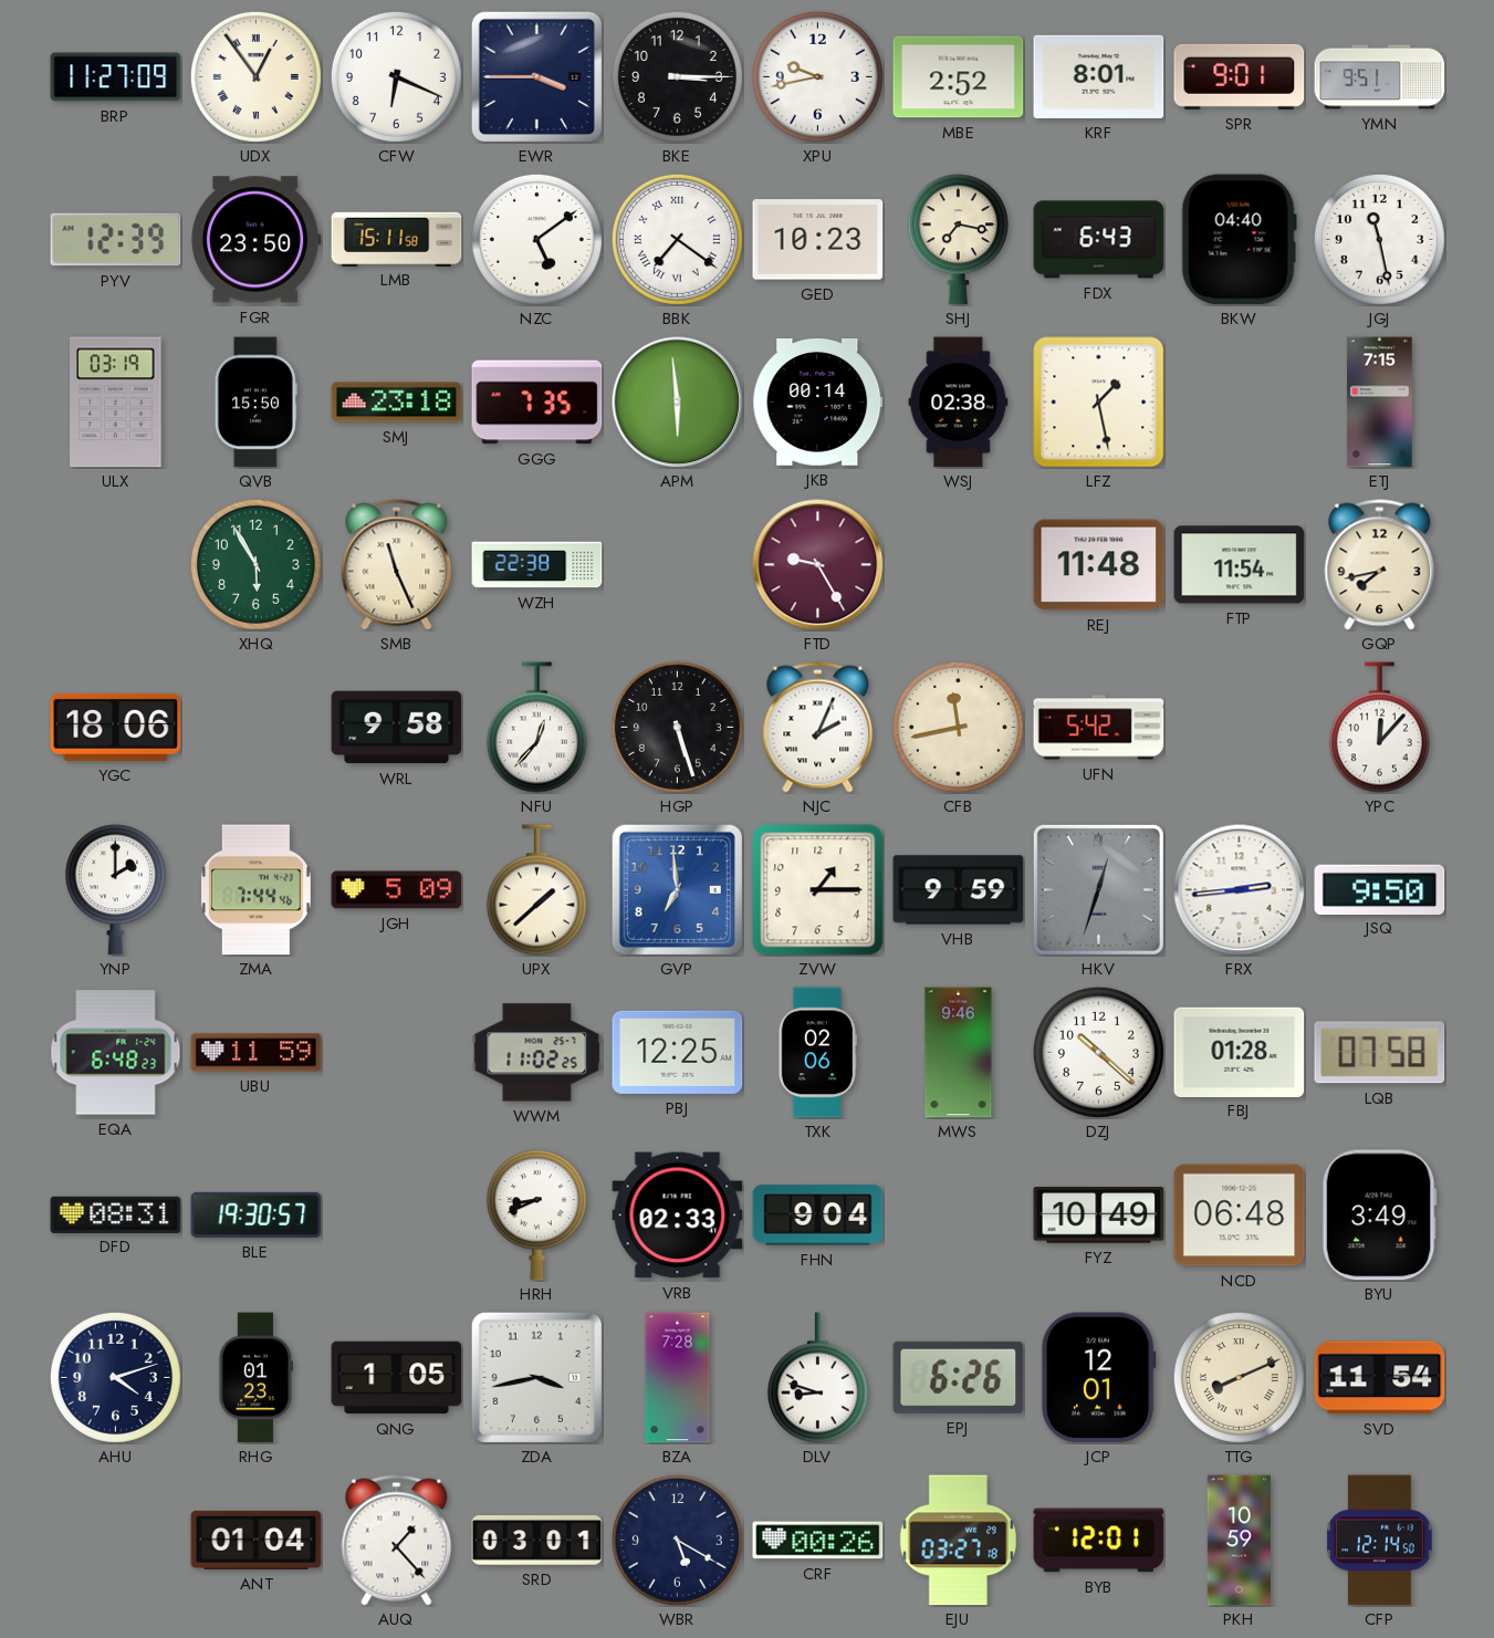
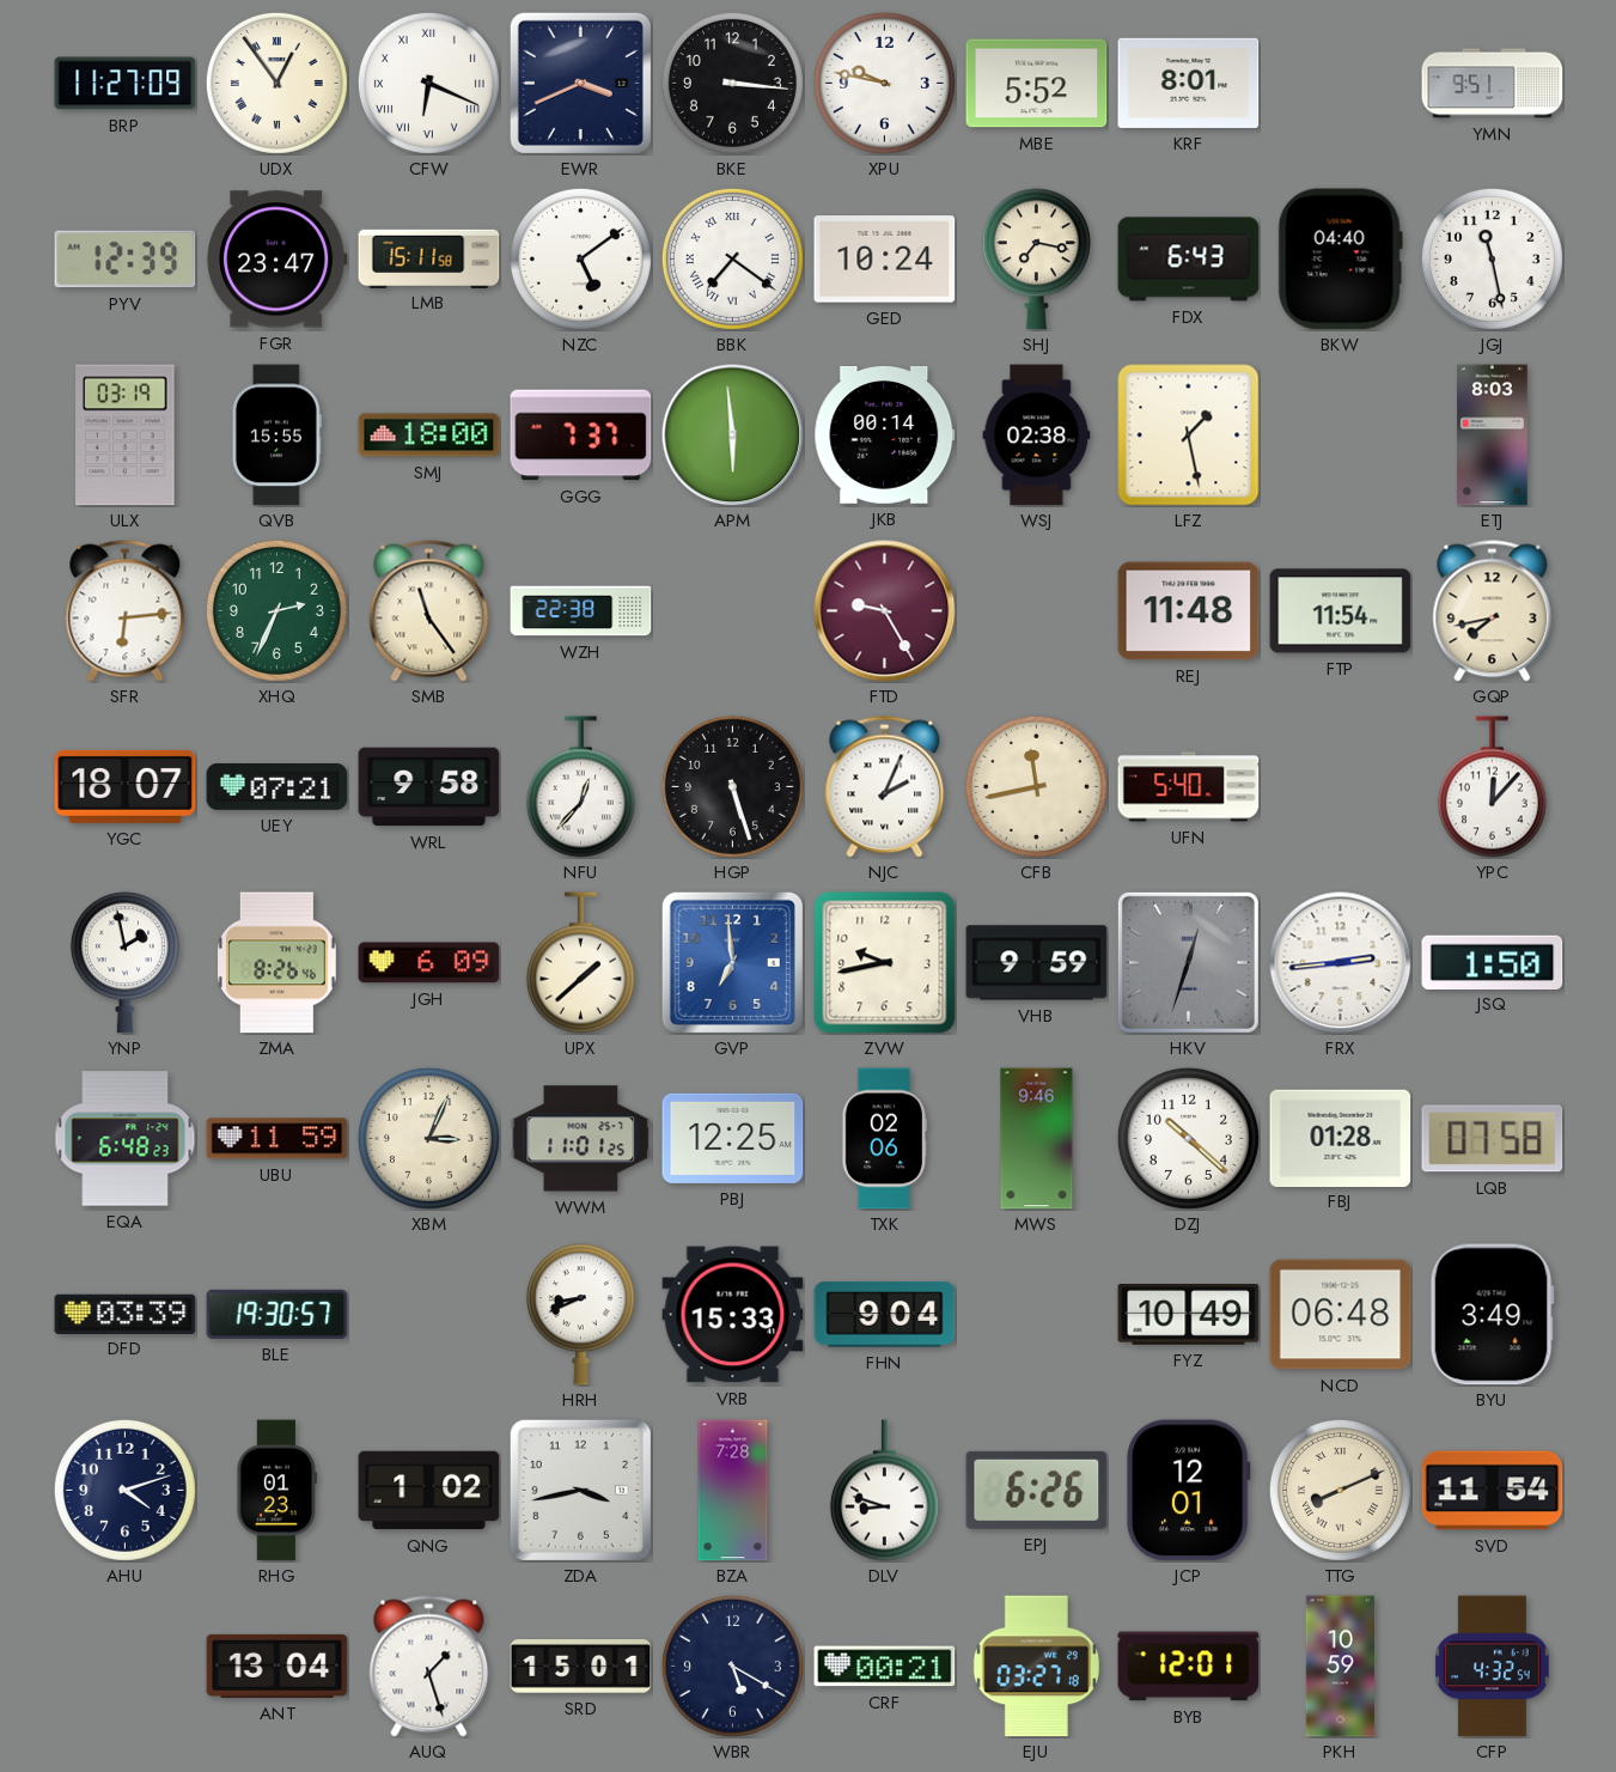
CFW numerals: Arabic -> Roman
EWR: 3:45 -> 3:41
BKE: 3:15 -> 3:16
XPU: 9:43 -> 9:47
MBE: 2:52 -> 5:52
SPR: 9:01 -> none
FGR: 23:50 -> 23:47
GED: 10:23 -> 10:24
QVB: 15:50 -> 15:55
SMJ: 23:18 -> 18:00
GGG: 7:35 -> 7:37
ETJ: 7:15 -> 8:03
SFR: none -> 6:14
XHQ: 5:55 -> 2:34
SMB: 11:26 -> 11:24
YGC: 18:06 -> 18:07
UEY: none -> 07:21
UFN: 5:42 -> 5:40
YNP: 2:00 -> 1:58
ZMA: 7:44 -> 8:26
JGH: 5:09 -> 6:09
ZVW: 1:15 -> 9:43
JSQ: 9:50 -> 1:50
XBM: none -> 3:04
WWM: 11:02 -> 11:01
DFD: 08:31 -> 03:39
VRB: 02:33 -> 15:33
QNG: 1:05 -> 1:02
ANT: 01:04 -> 13:04
AUQ: 1:23 -> 1:27
SRD: 03:01 -> 15:01
CRF: 00:26 -> 00:21
CFP: 12:14 -> 4:32
